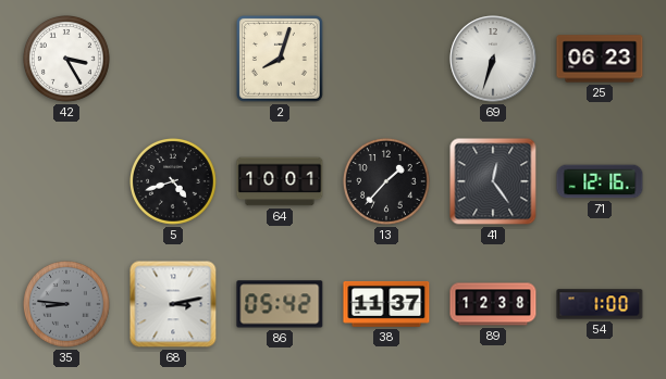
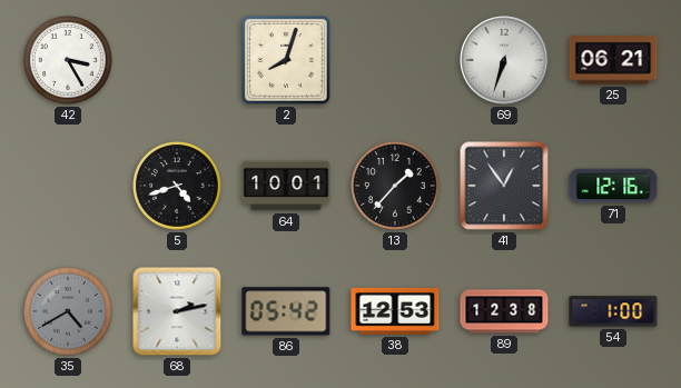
25: 06:23 -> 06:21
41: 12:24 -> 12:54
35: 8:46 -> 4:40
68: 3:13 -> 2:13
38: 11:37 -> 12:53
